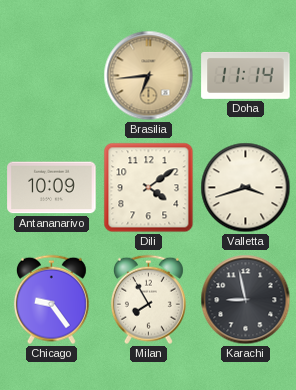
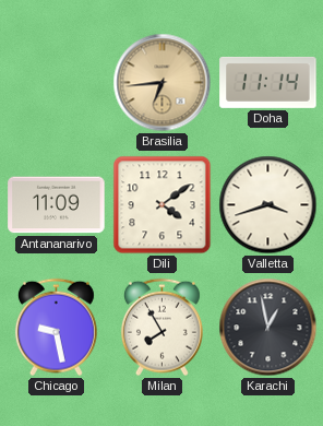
Antananarivo: 10:09 -> 11:09
Chicago: 9:24 -> 9:28
Karachi: 8:58 -> 12:58
